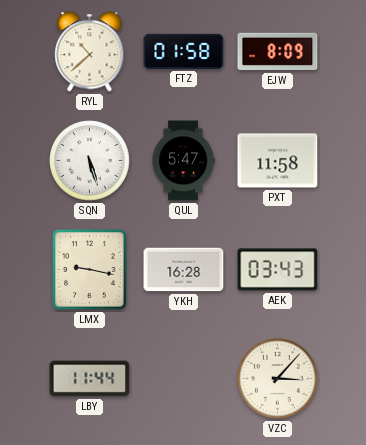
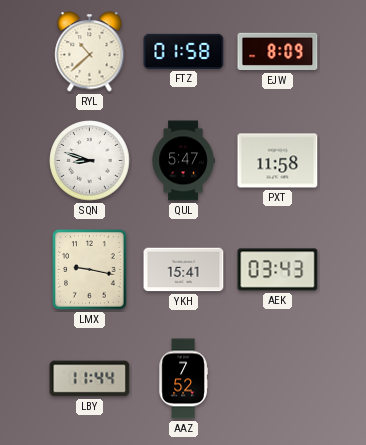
SQN: 5:27 -> 8:48
YKH: 16:28 -> 15:41
AAZ: none -> 7:52
VZC: 3:07 -> none
